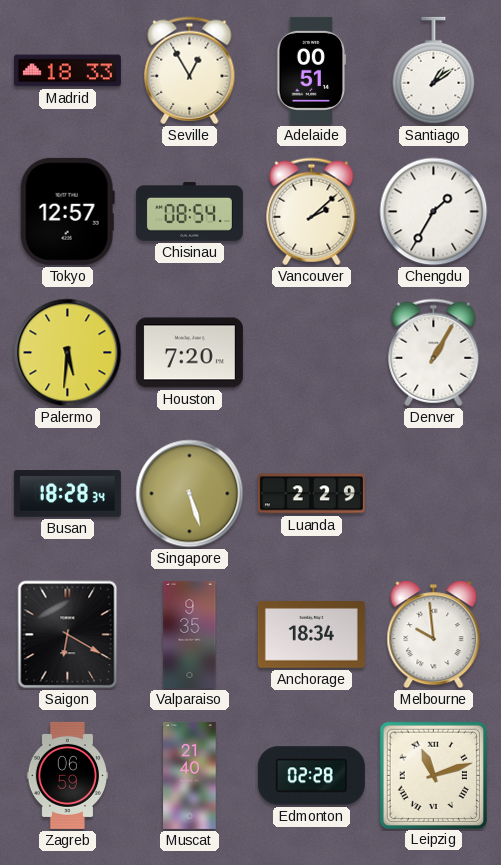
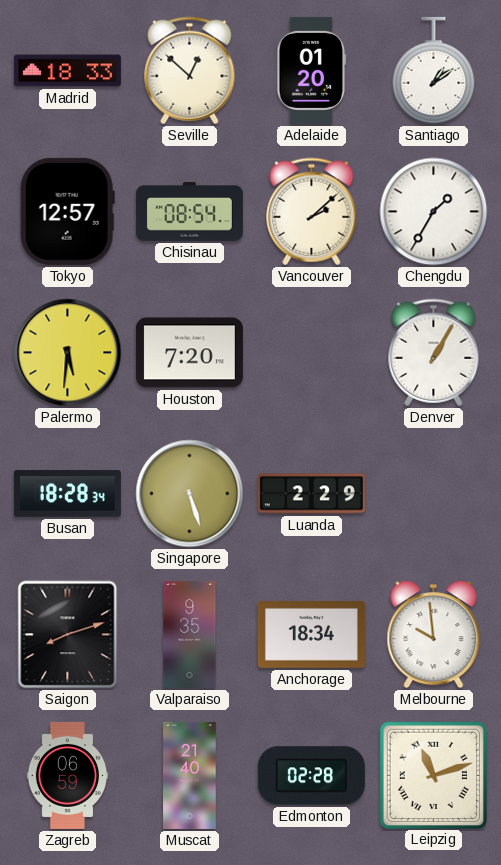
Seville: 12:55 -> 12:52
Adelaide: 00:51 -> 01:20
Saigon: 6:20 -> 8:12
